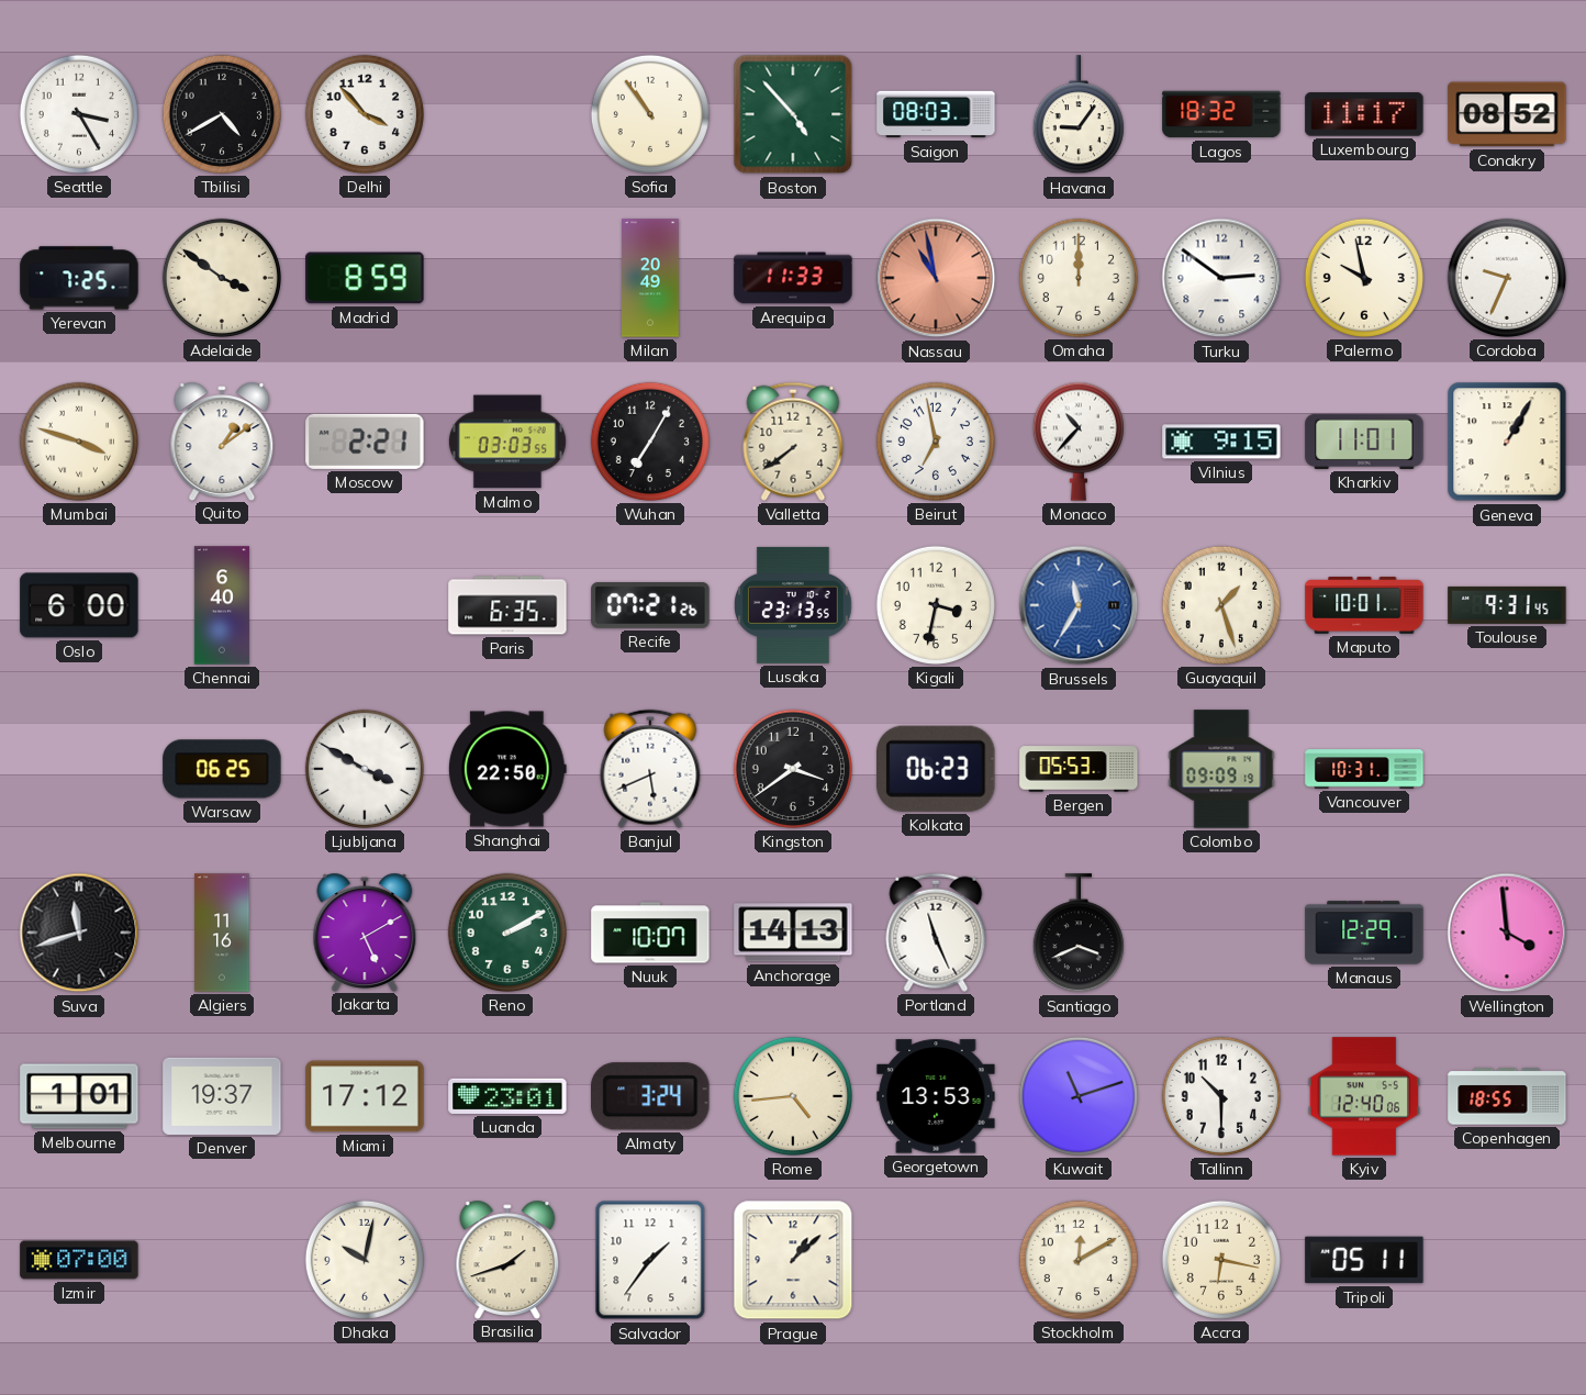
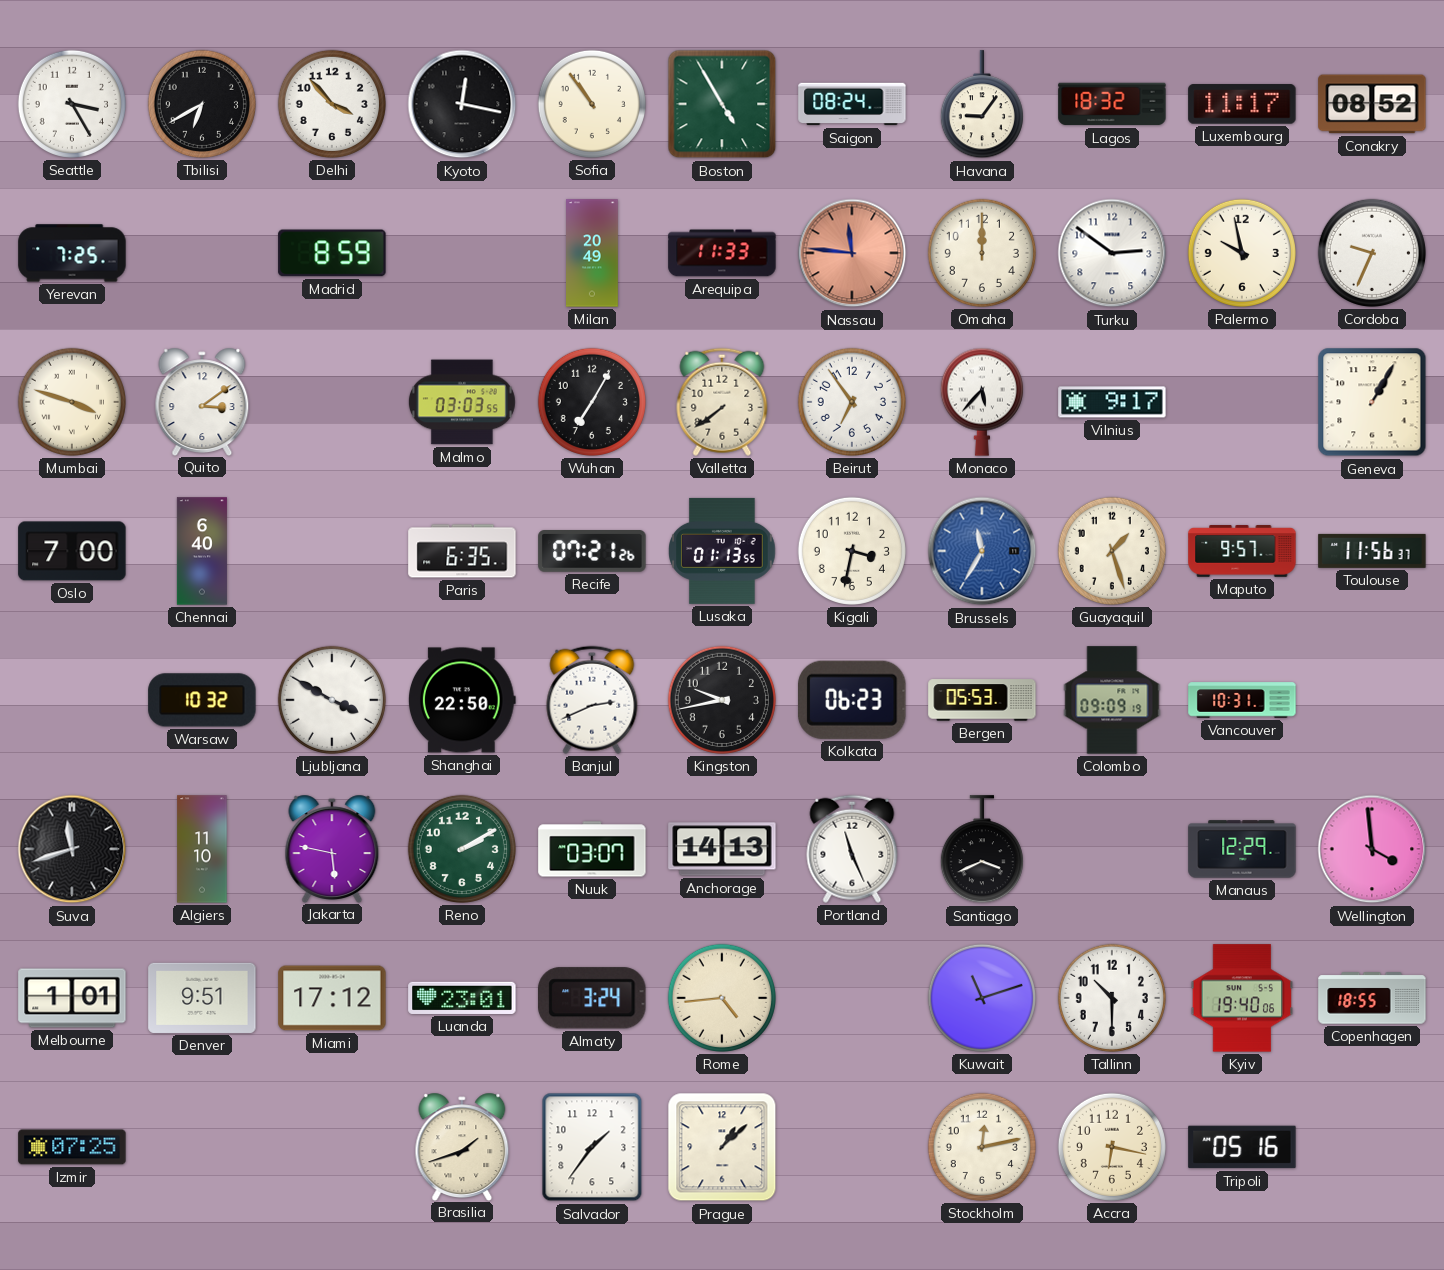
Tbilisi: 4:40 -> 6:40
Kyoto: none -> 12:17
Boston: 4:53 -> 4:55
Saigon: 08:03 -> 08:24
Adelaide: 3:51 -> none
Nassau: 10:58 -> 11:46
Quito: 1:09 -> 3:09
Moscow: 2:21 -> none
Beirut: 6:58 -> 6:54
Monaco: 10:37 -> 5:37
Vilnius: 9:15 -> 9:17
Kharkiv: 11:01 -> none
Oslo: 6:00 -> 7:00
Lusaka: 23:13 -> 01:13
Maputo: 10:01 -> 9:57
Toulouse: 9:31 -> 11:56
Warsaw: 06:25 -> 10:32
Banjul: 5:41 -> 2:41
Kingston: 3:39 -> 9:43
Algiers: 11:16 -> 11:10
Jakarta: 5:10 -> 5:47
Nuuk: 10:07 -> 03:07
Denver: 19:37 -> 9:51
Georgetown: 13:53 -> none
Kyiv: 12:40 -> 19:40
Izmir: 07:00 -> 07:25
Dhaka: 10:02 -> none
Stockholm: 12:10 -> 12:13
Tripoli: 05:11 -> 05:16
